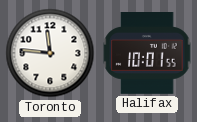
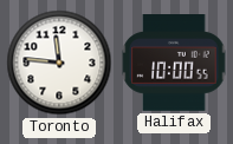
Halifax: 10:01 -> 10:00
